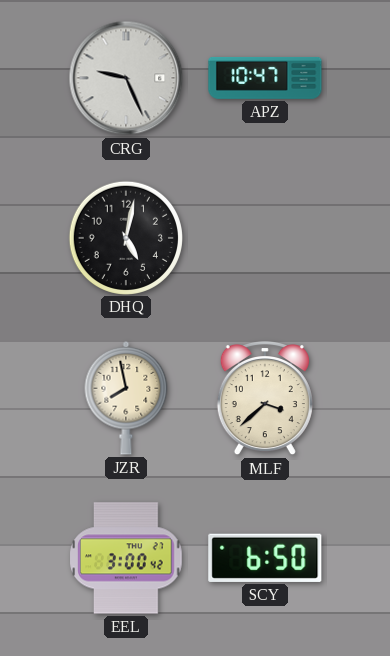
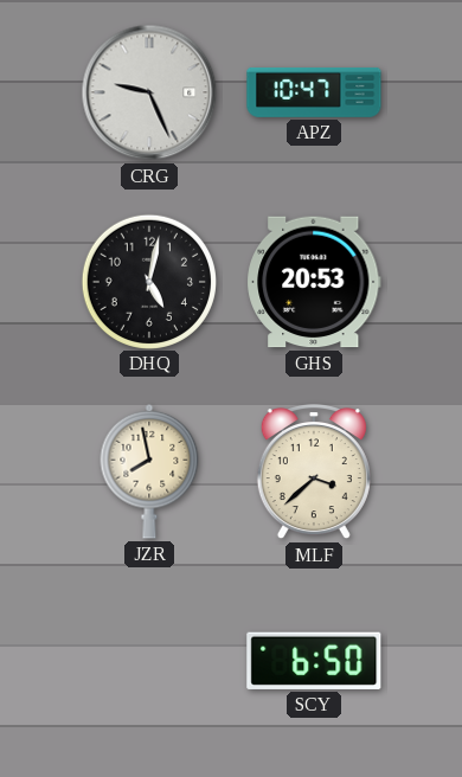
GHS: none -> 20:53
EEL: 3:00 -> none
